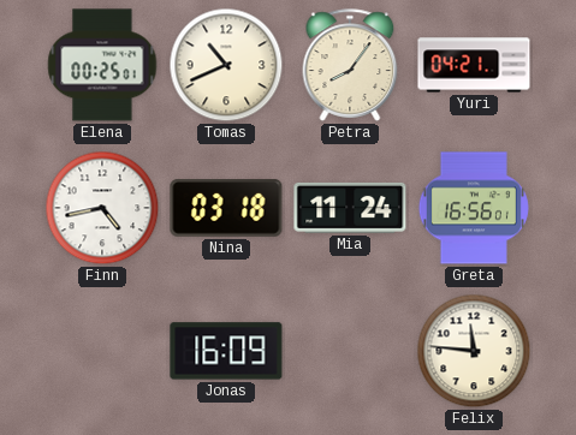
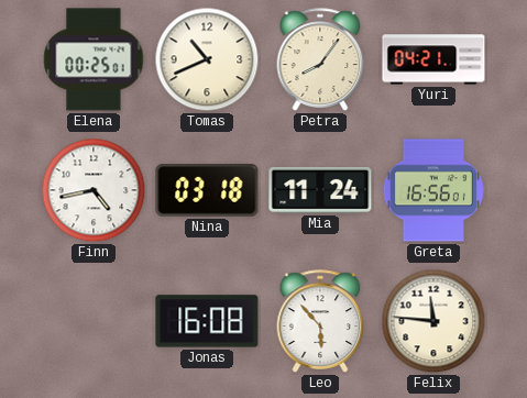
Jonas: 16:09 -> 16:08
Leo: none -> 5:53
